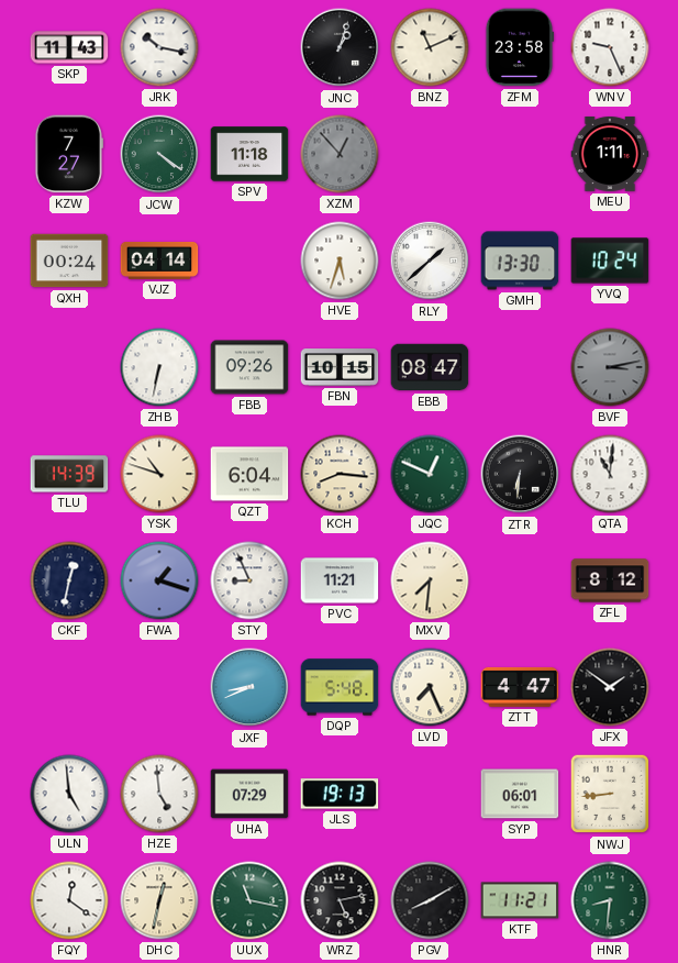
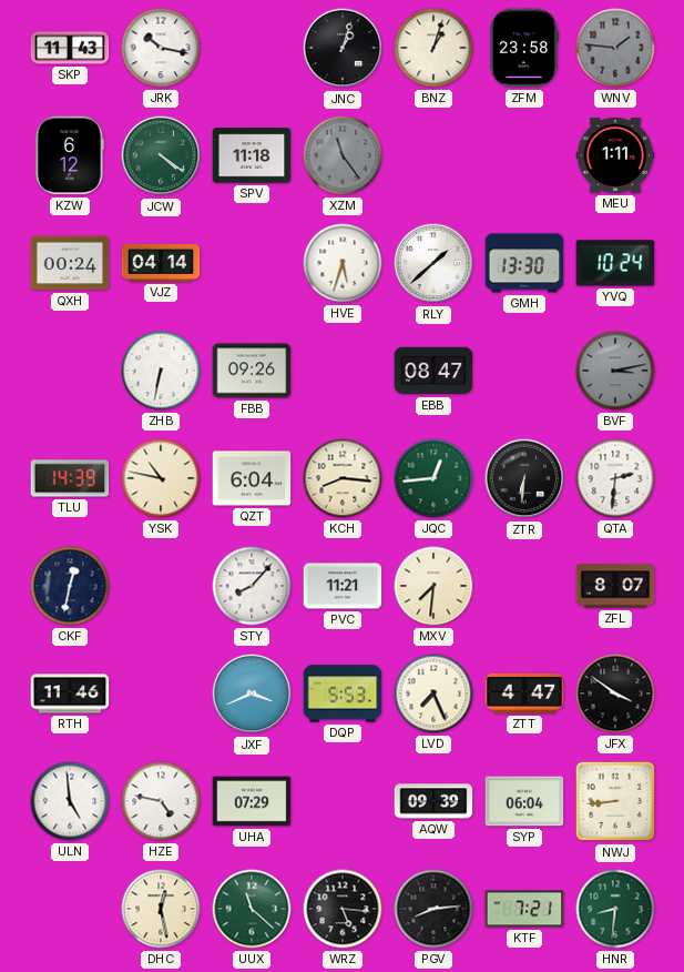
BNZ: 11:11 -> 1:03
WNV: 9:26 -> 1:46
WNV dial: white -> grey
KZW: 7:27 -> 6:12
XZM: 12:53 -> 11:24
FBN: 10:15 -> none
YSK: 10:48 -> 10:47
JQC: 12:49 -> 12:44
QTA: 11:01 -> 2:31
FWA: 1:18 -> none
STY: 8:56 -> 8:07
ZFL: 8:12 -> 8:07
RTH: none -> 11:46
JXF: 8:41 -> 3:41
DQP: 5:48 -> 5:53
JFX: 1:51 -> 3:51
HZE: 4:59 -> 4:47
JLS: 19:13 -> none
AQW: none -> 09:39
SYP: 06:01 -> 06:04
FQY: 12:21 -> none
DHC: 12:32 -> 12:28
UUX: 11:17 -> 11:22
WRZ: 5:13 -> 5:16
PGV: 8:10 -> 8:14
KTF: 11:21 -> 7:21
